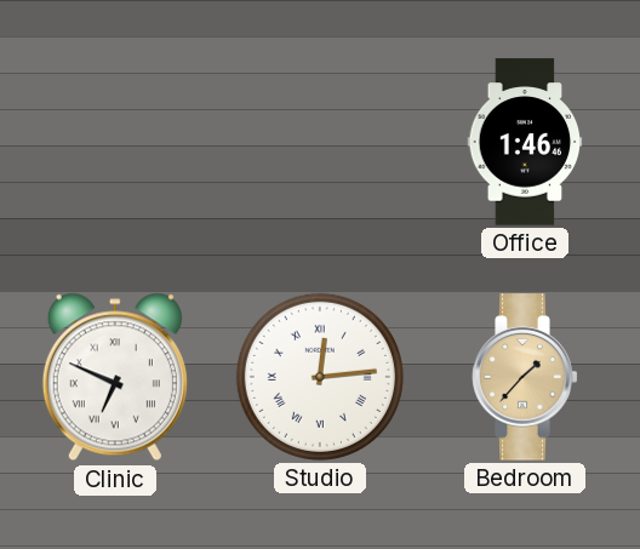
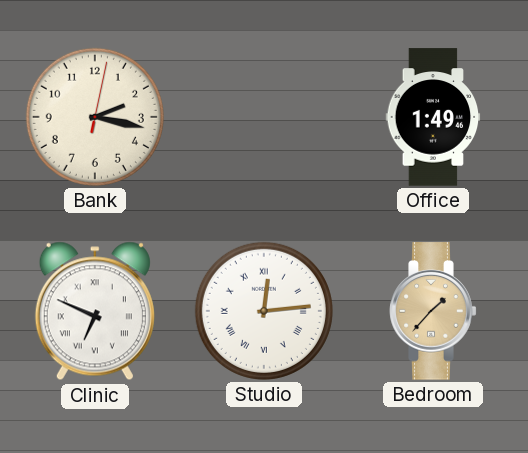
Bank: none -> 2:17
Office: 1:46 -> 1:49
